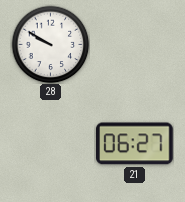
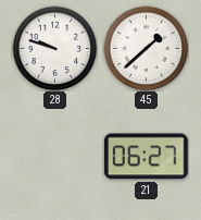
28: 9:50 -> 9:48
45: none -> 1:38
